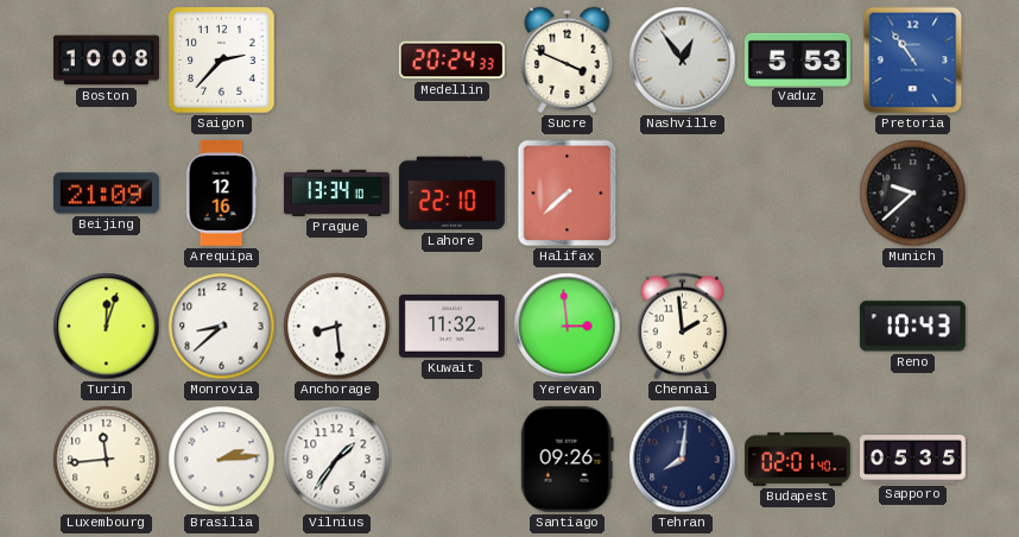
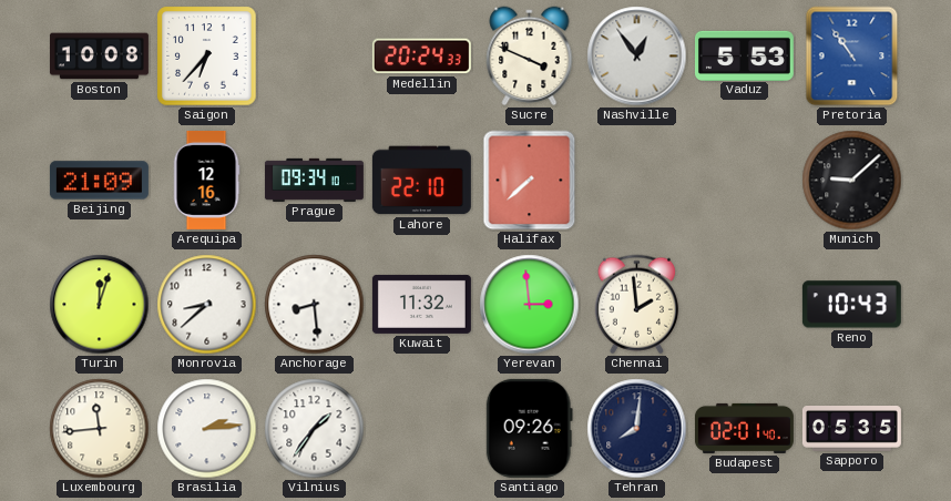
Saigon: 2:37 -> 6:37
Prague: 13:34 -> 09:34
Munich: 9:38 -> 9:08
